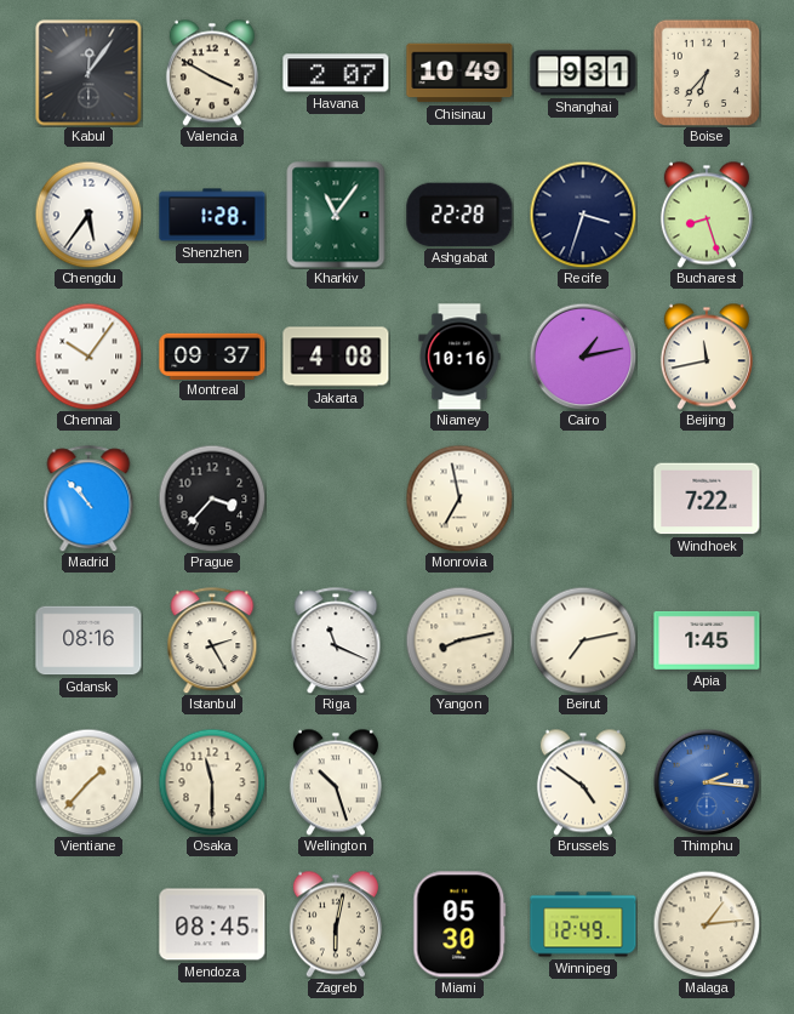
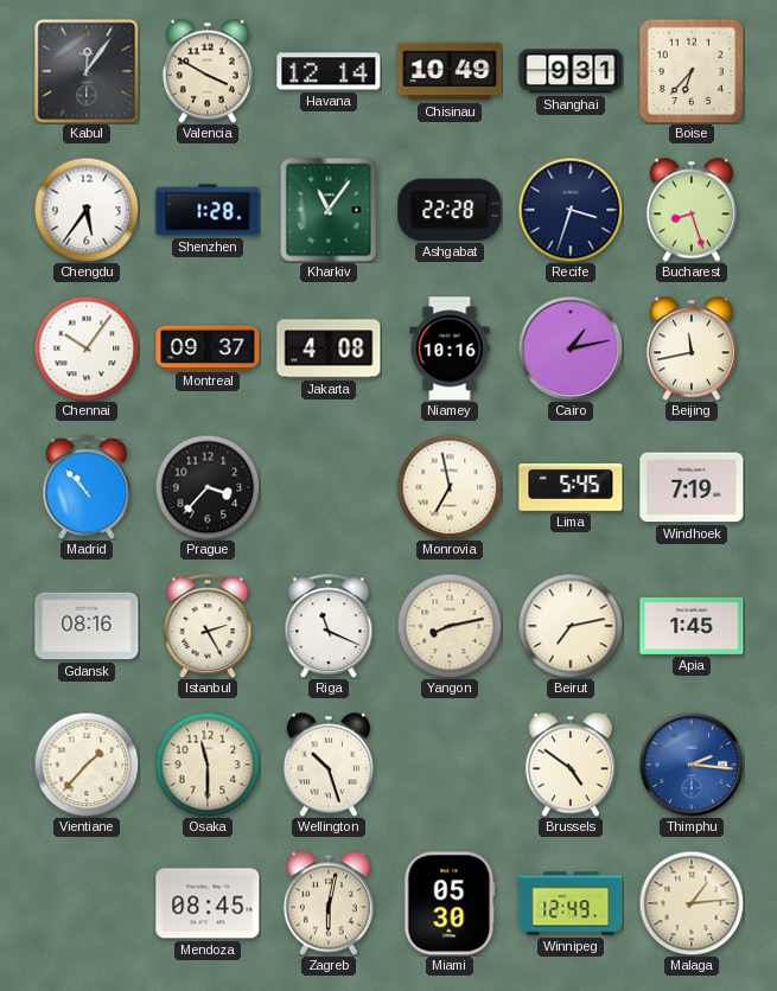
Havana: 2:07 -> 12:14
Lima: none -> 5:45
Windhoek: 7:22 -> 7:19
